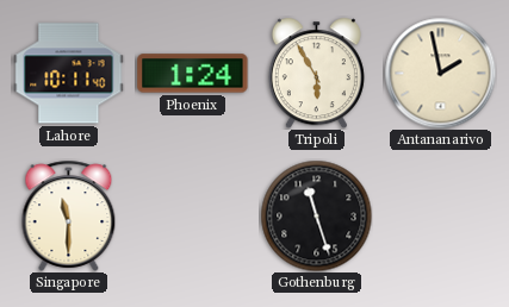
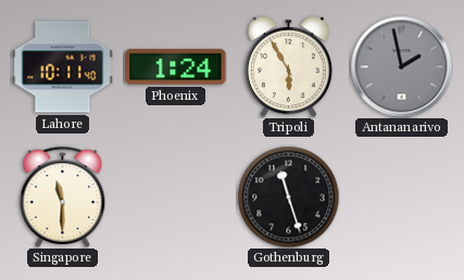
Antananarivo dial: cream -> grey
